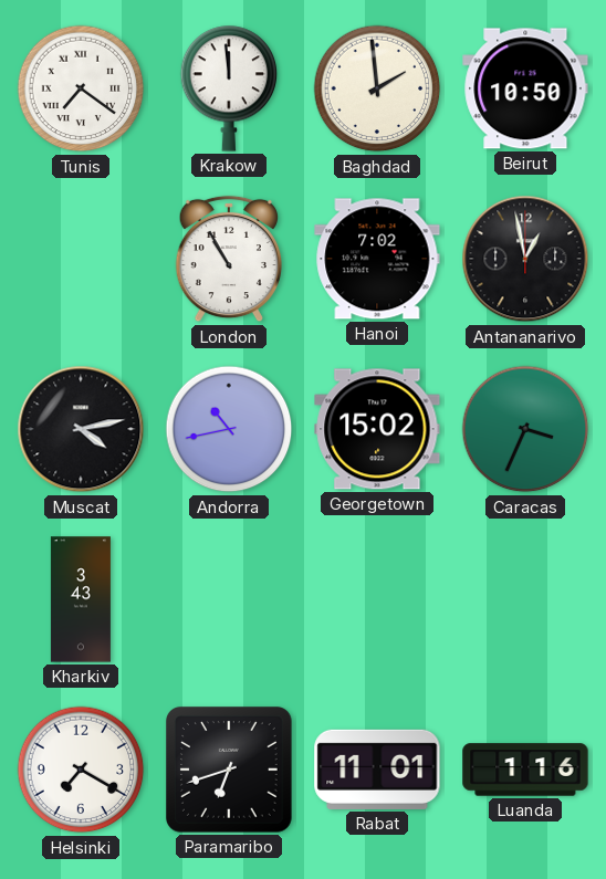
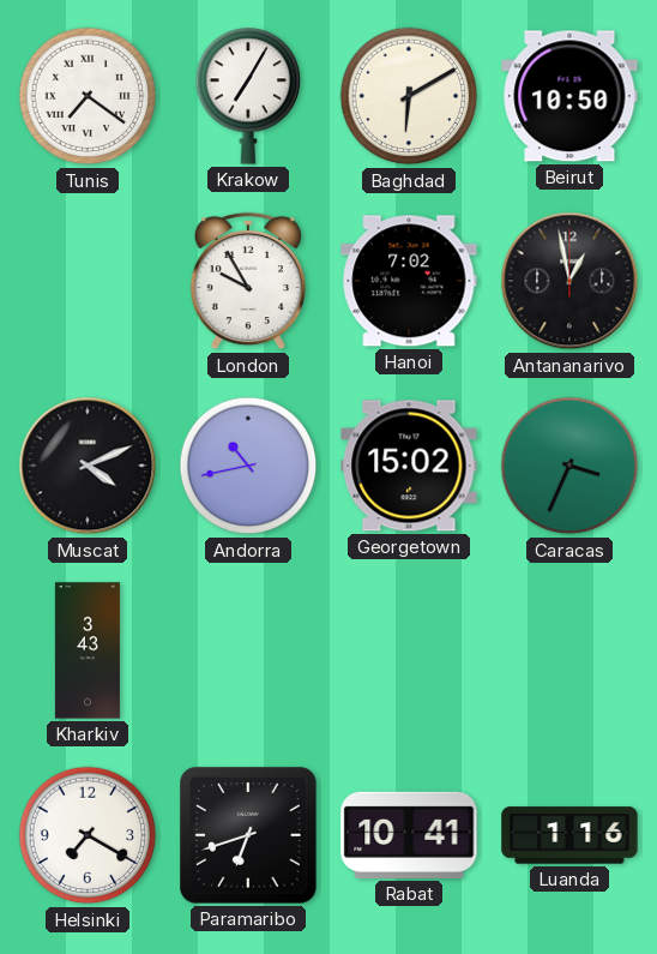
Krakow: 11:59 -> 7:05
Baghdad: 1:59 -> 6:10
London: 10:55 -> 9:55
Muscat: 4:13 -> 4:11
Rabat: 11:01 -> 10:41
